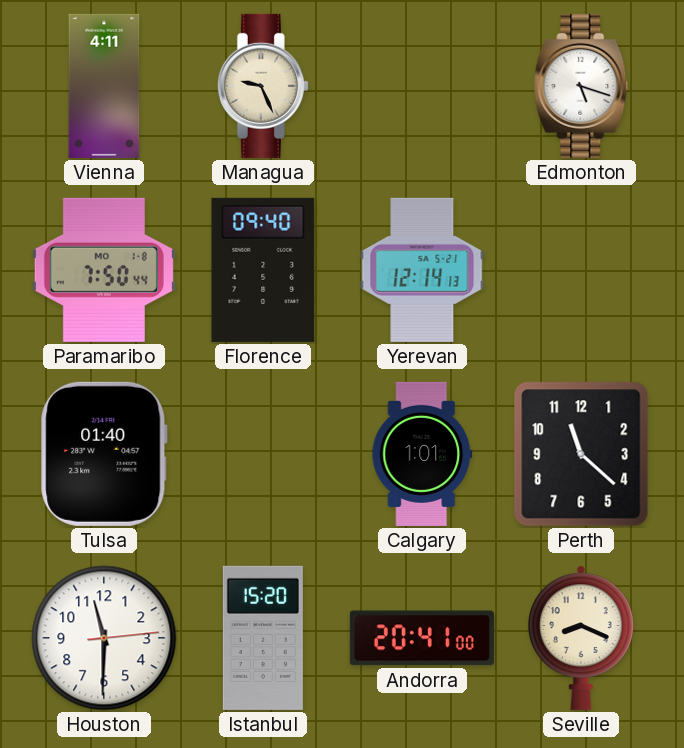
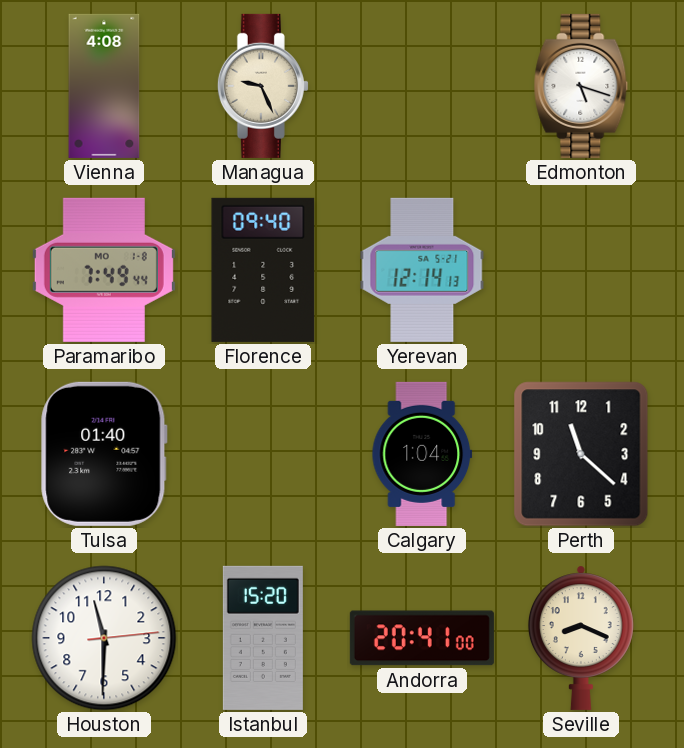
Vienna: 4:11 -> 4:08
Paramaribo: 7:50 -> 7:49
Calgary: 1:01 -> 1:04
